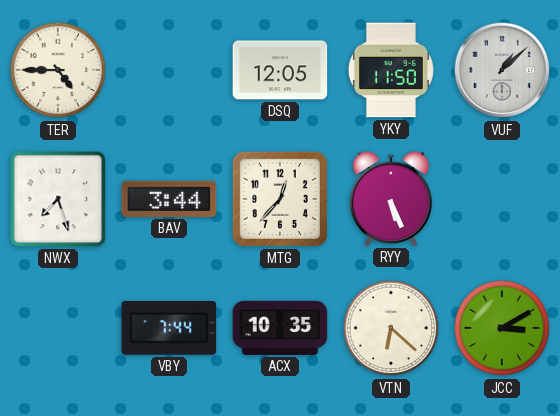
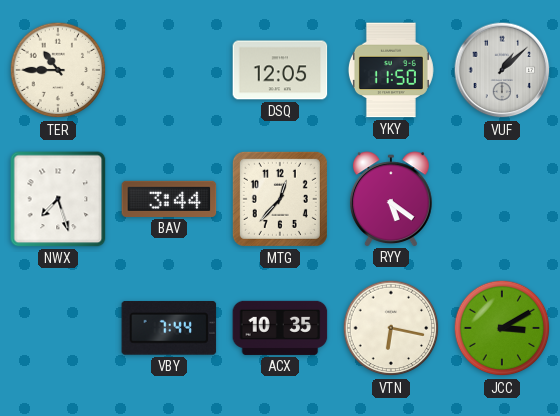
TER: 4:45 -> 10:45
RYY: 5:26 -> 5:21
VTN: 6:22 -> 6:17
